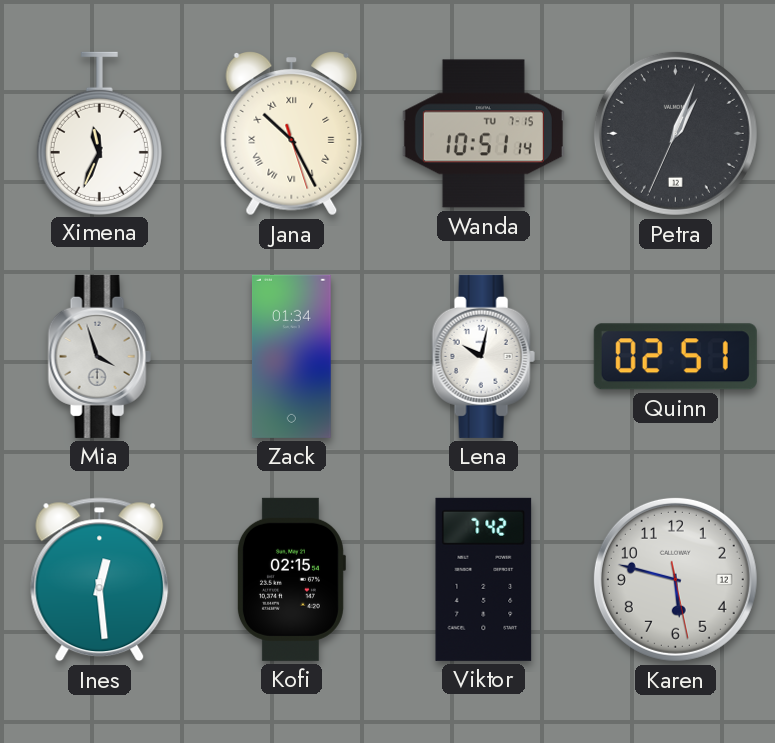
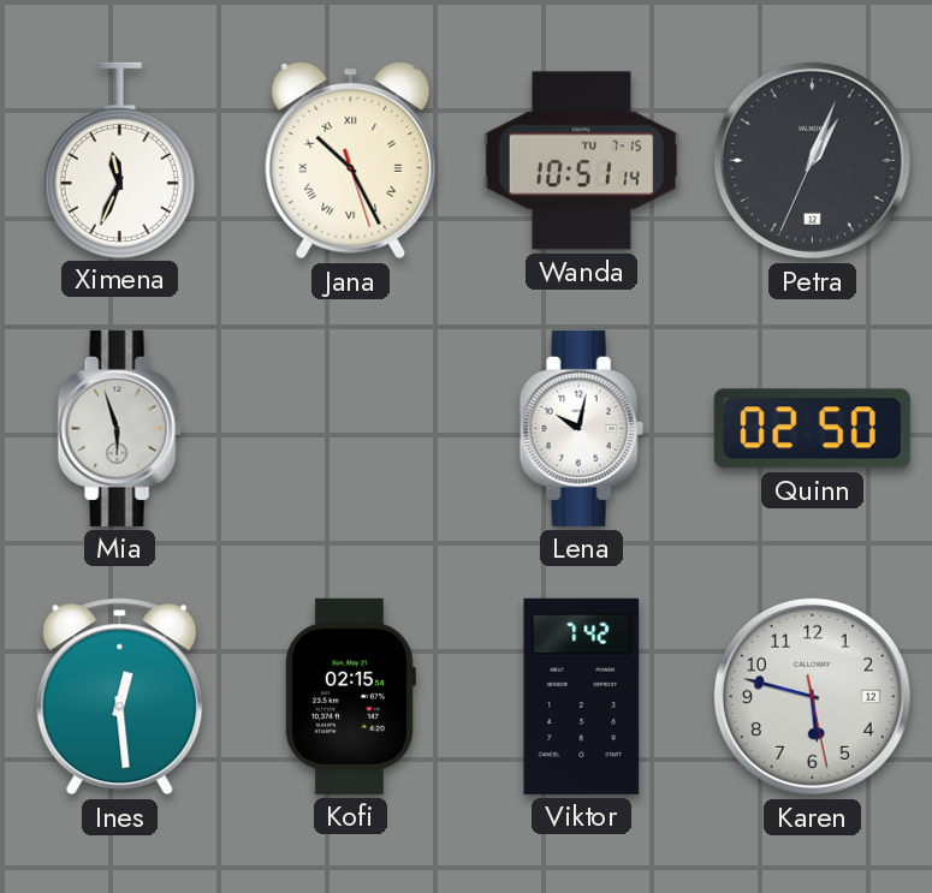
Mia: 3:57 -> 5:57
Zack: 01:34 -> none
Quinn: 02:51 -> 02:50
